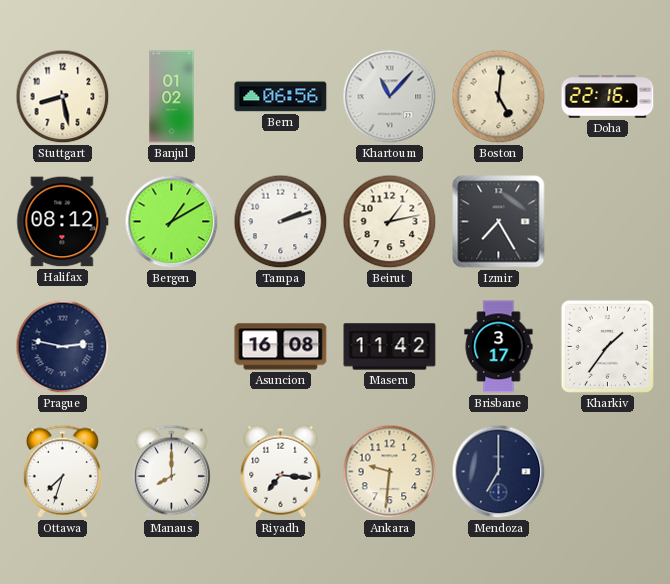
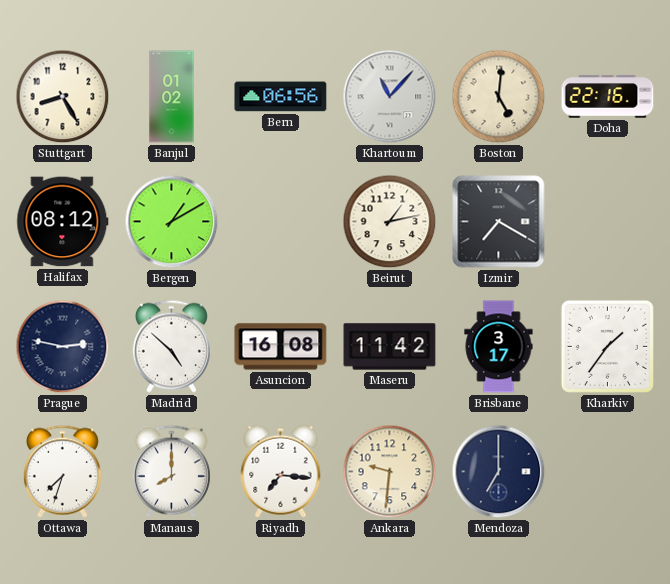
Stuttgart: 8:28 -> 8:25
Tampa: 2:12 -> none
Izmir: 7:25 -> 7:20
Madrid: none -> 4:52
